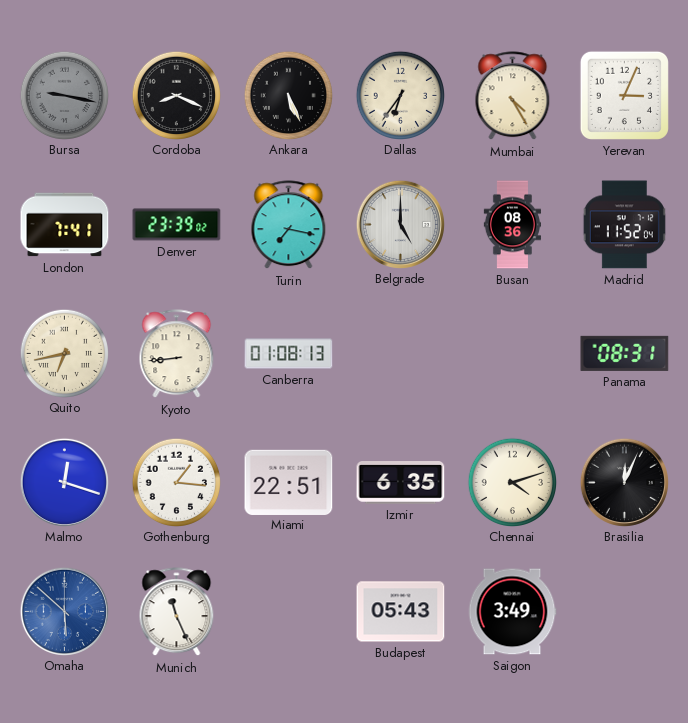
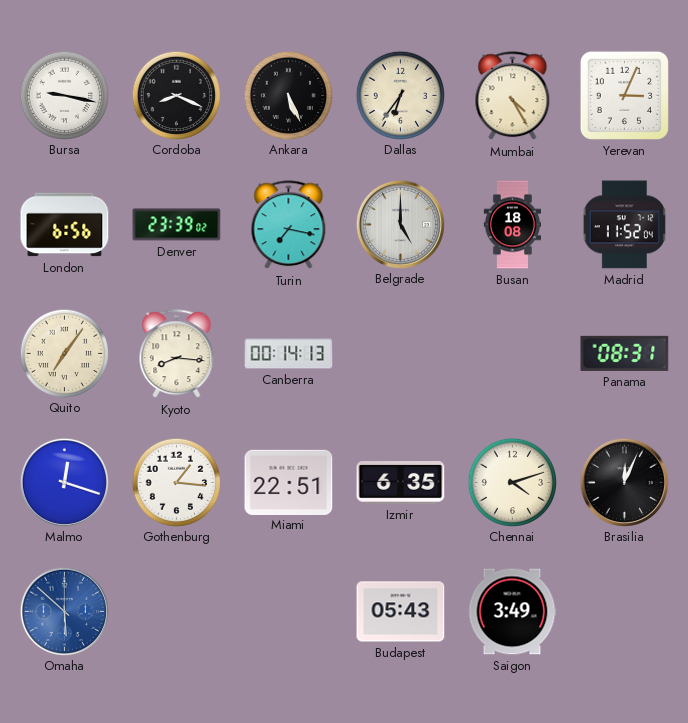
Bursa dial: grey -> white
London: 7:41 -> 6:56
Busan: 08:36 -> 18:08
Quito: 6:43 -> 7:06
Kyoto: 8:44 -> 8:16
Canberra: 01:08 -> 00:14
Munich: 11:26 -> none
